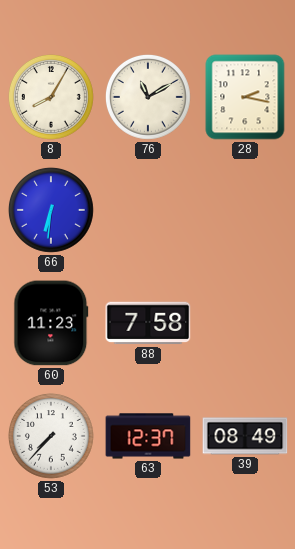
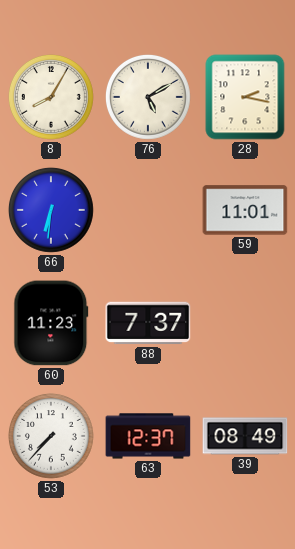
76: 11:10 -> 5:10
59: none -> 11:01
88: 7:58 -> 7:37
